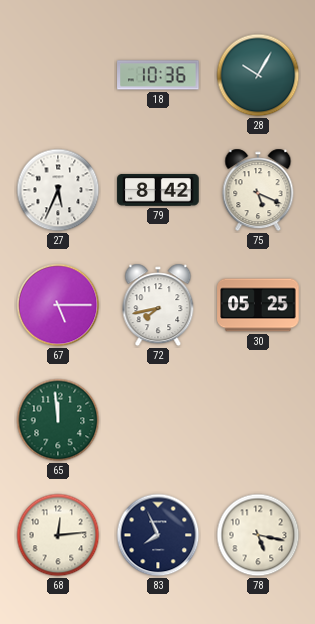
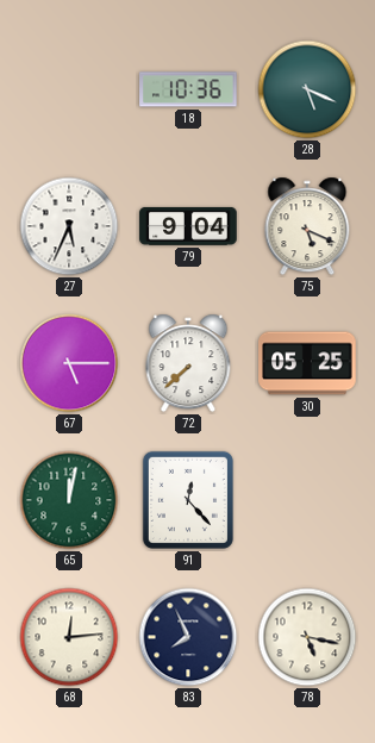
28: 10:05 -> 5:19
79: 8:42 -> 9:04
72: 7:43 -> 7:38
65: 11:59 -> 12:02
91: none -> 12:23
